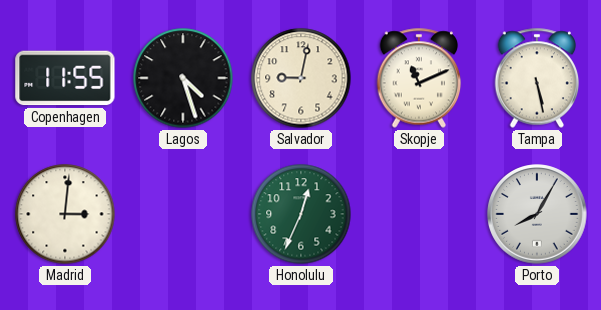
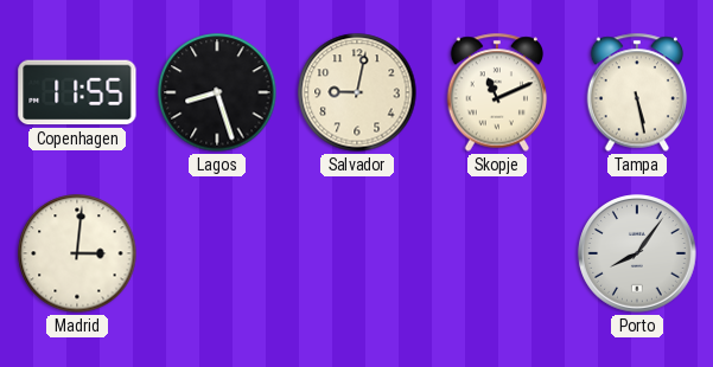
Lagos: 4:27 -> 8:27
Honolulu: 12:34 -> none
Porto: 8:05 -> 8:06
